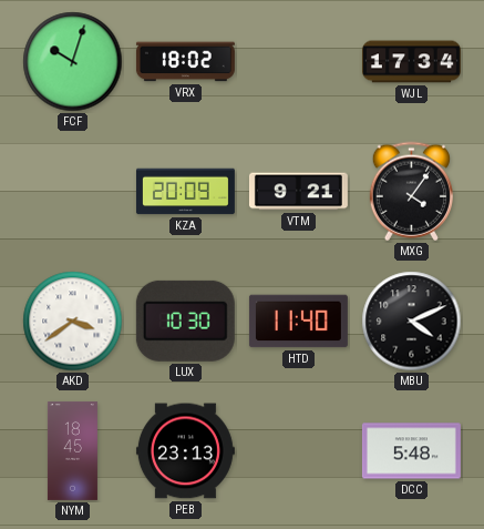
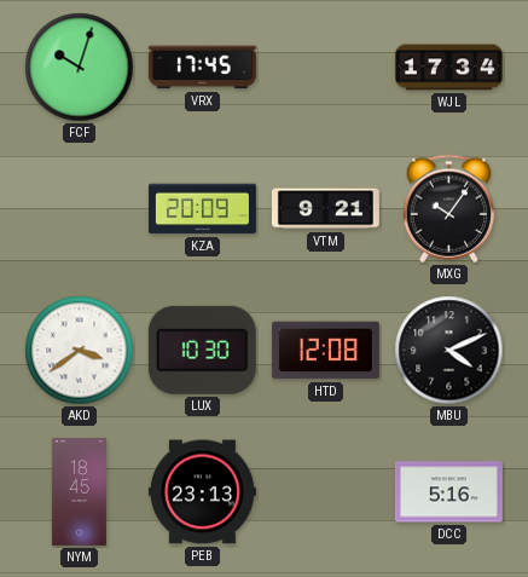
VRX: 18:02 -> 17:45
MXG: 4:06 -> 10:06
HTD: 11:40 -> 12:08
DCC: 5:48 -> 5:16
